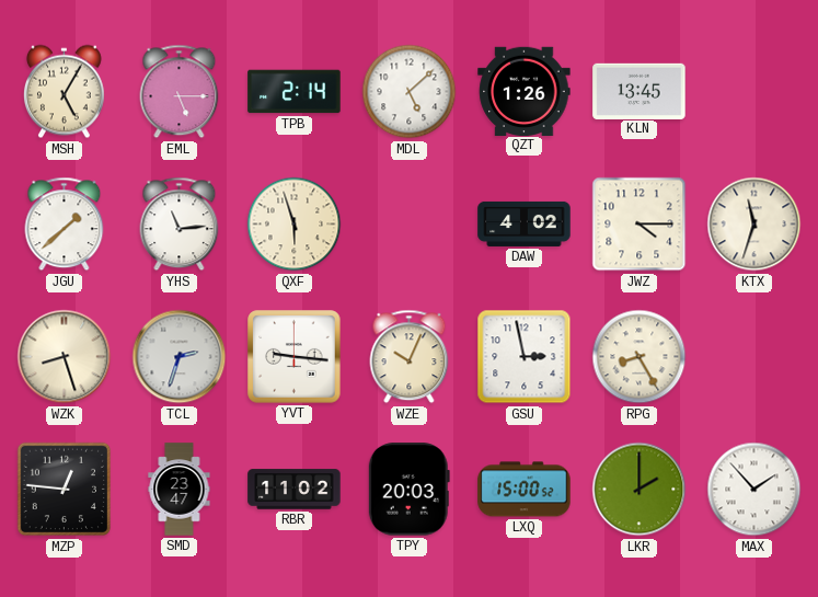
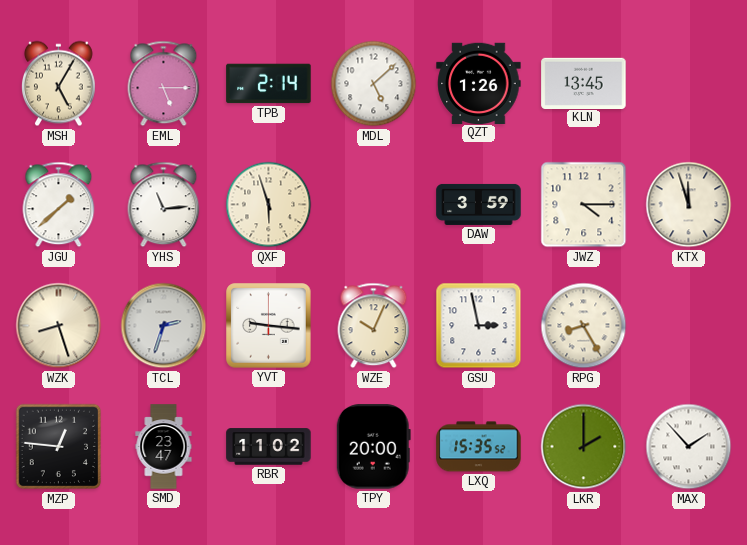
DAW: 4:02 -> 3:59
KTX: 11:33 -> 11:57
TPY: 20:03 -> 20:00
LXQ: 15:00 -> 15:35
